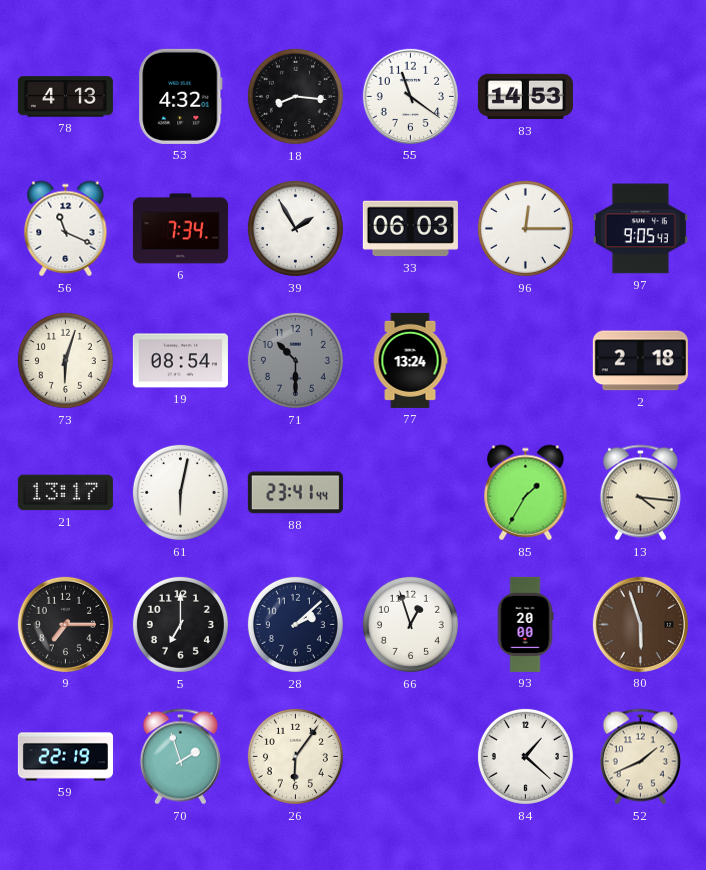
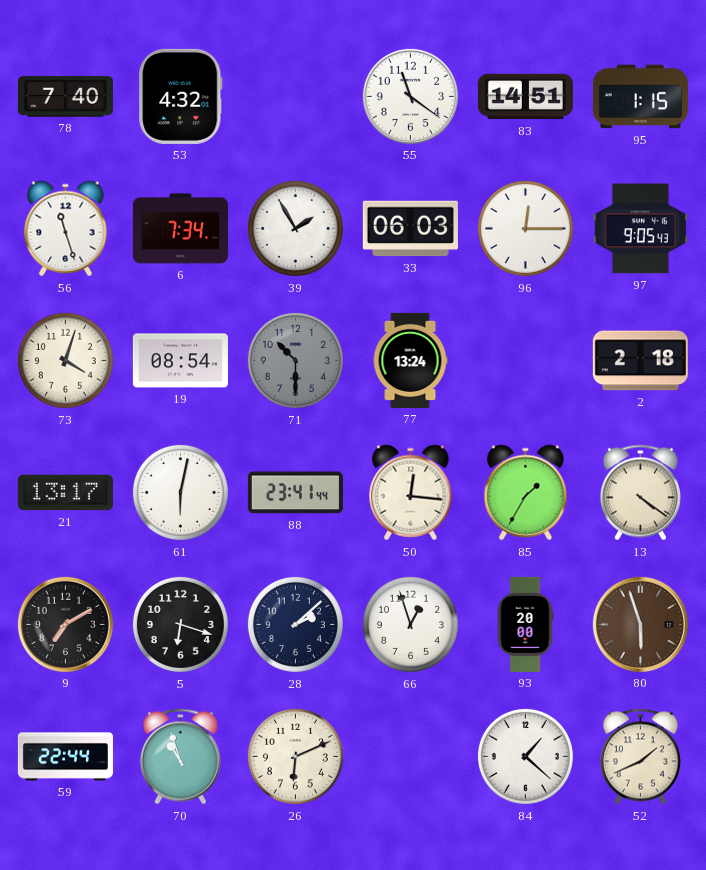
78: 4:13 -> 7:40
18: 8:16 -> none
83: 14:53 -> 14:51
95: none -> 1:15
56: 11:19 -> 11:27
73: 6:03 -> 4:03
50: none -> 12:16
13: 4:16 -> 4:21
9: 7:15 -> 7:10
5: 7:00 -> 6:18
59: 22:19 -> 22:44
70: 1:57 -> 10:57
26: 6:06 -> 6:11
